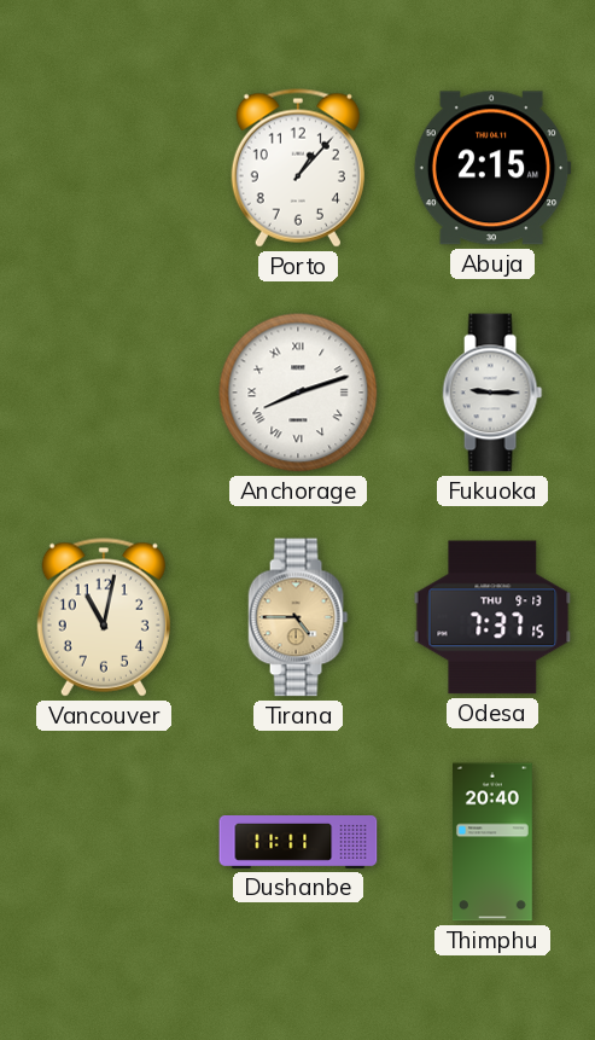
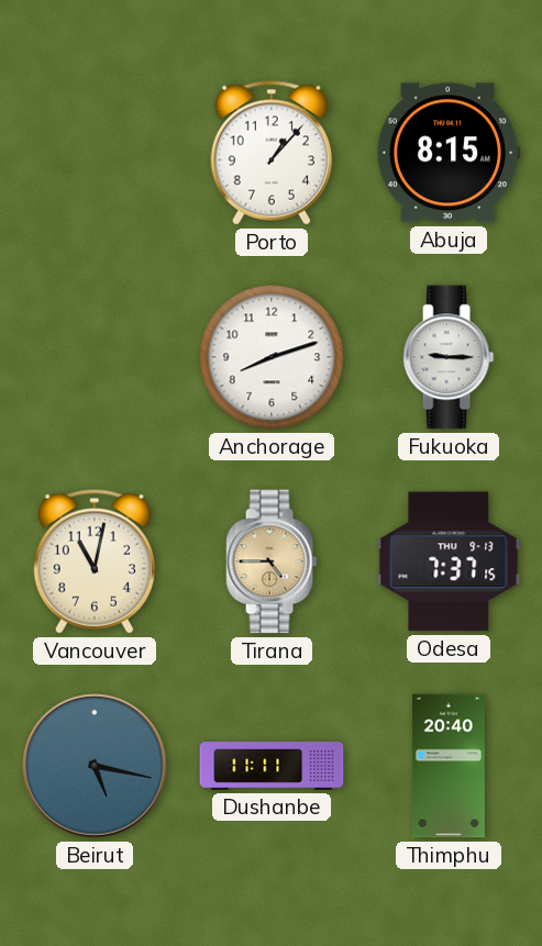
Abuja: 2:15 -> 8:15
Anchorage numerals: Roman -> Arabic
Beirut: none -> 5:17
